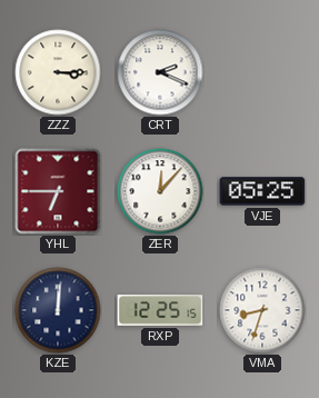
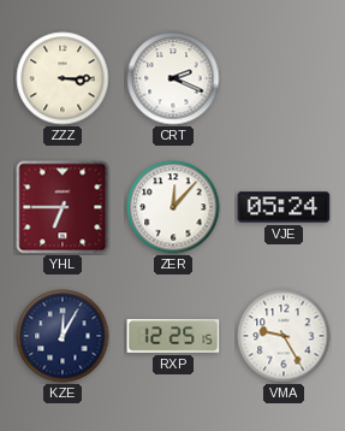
VJE: 05:25 -> 05:24
KZE: 12:01 -> 12:05
VMA: 8:33 -> 9:25
